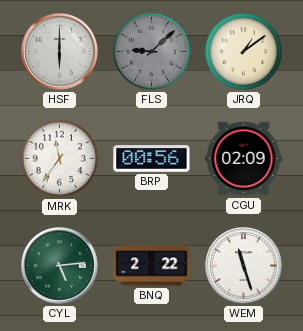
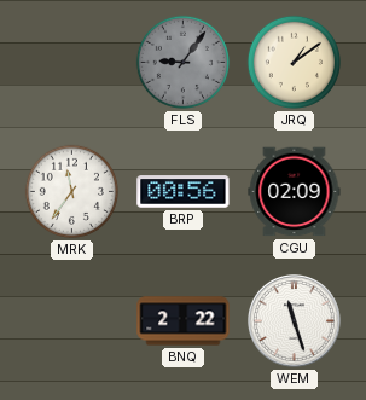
HSF: 6:00 -> none
FLS: 9:08 -> 9:06
CYL: 5:14 -> none
